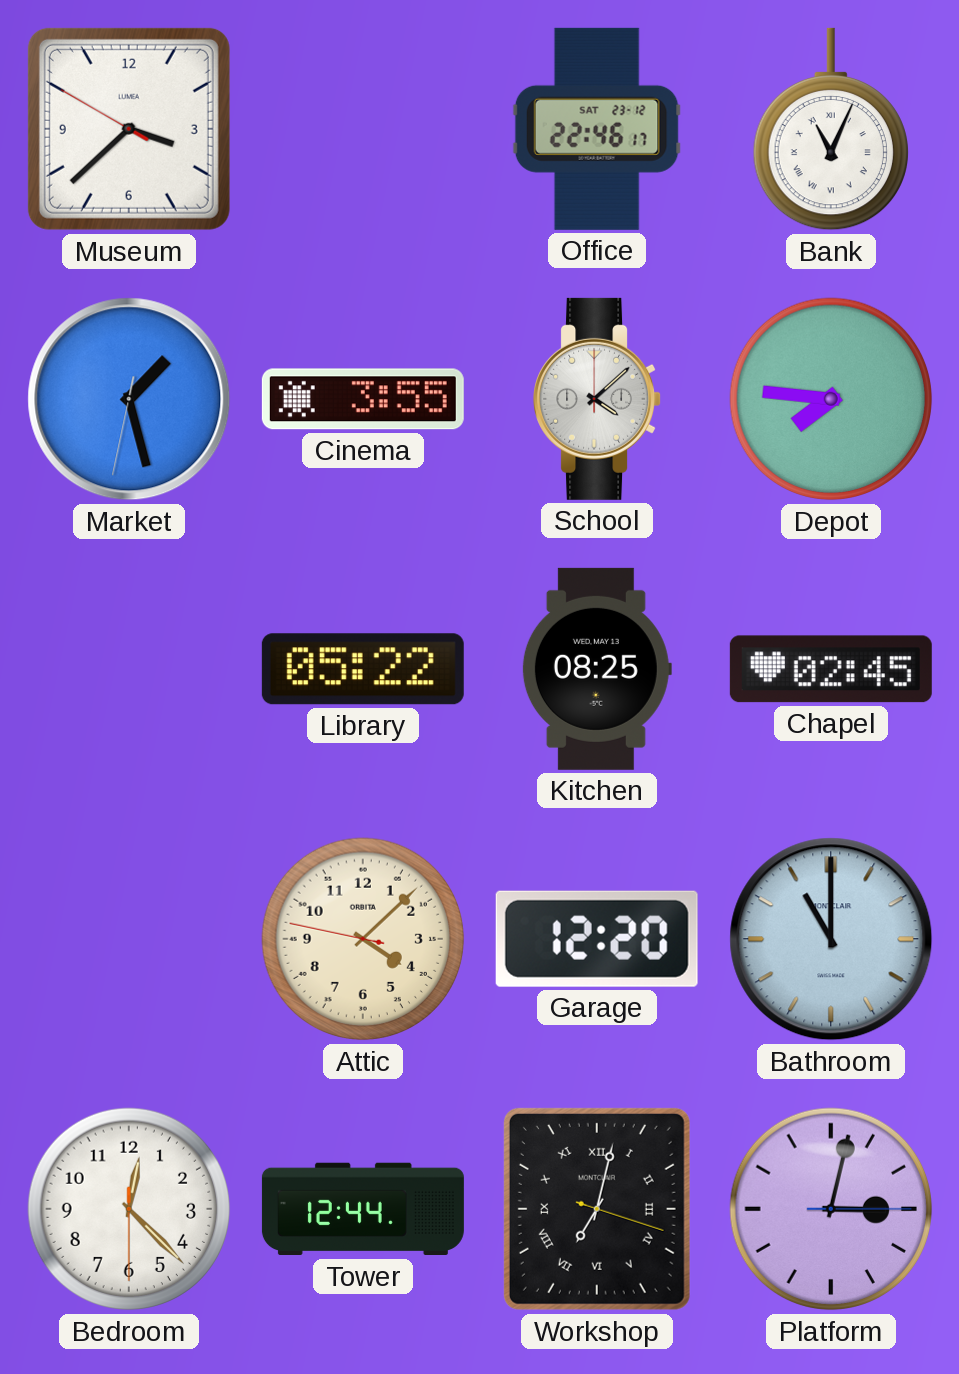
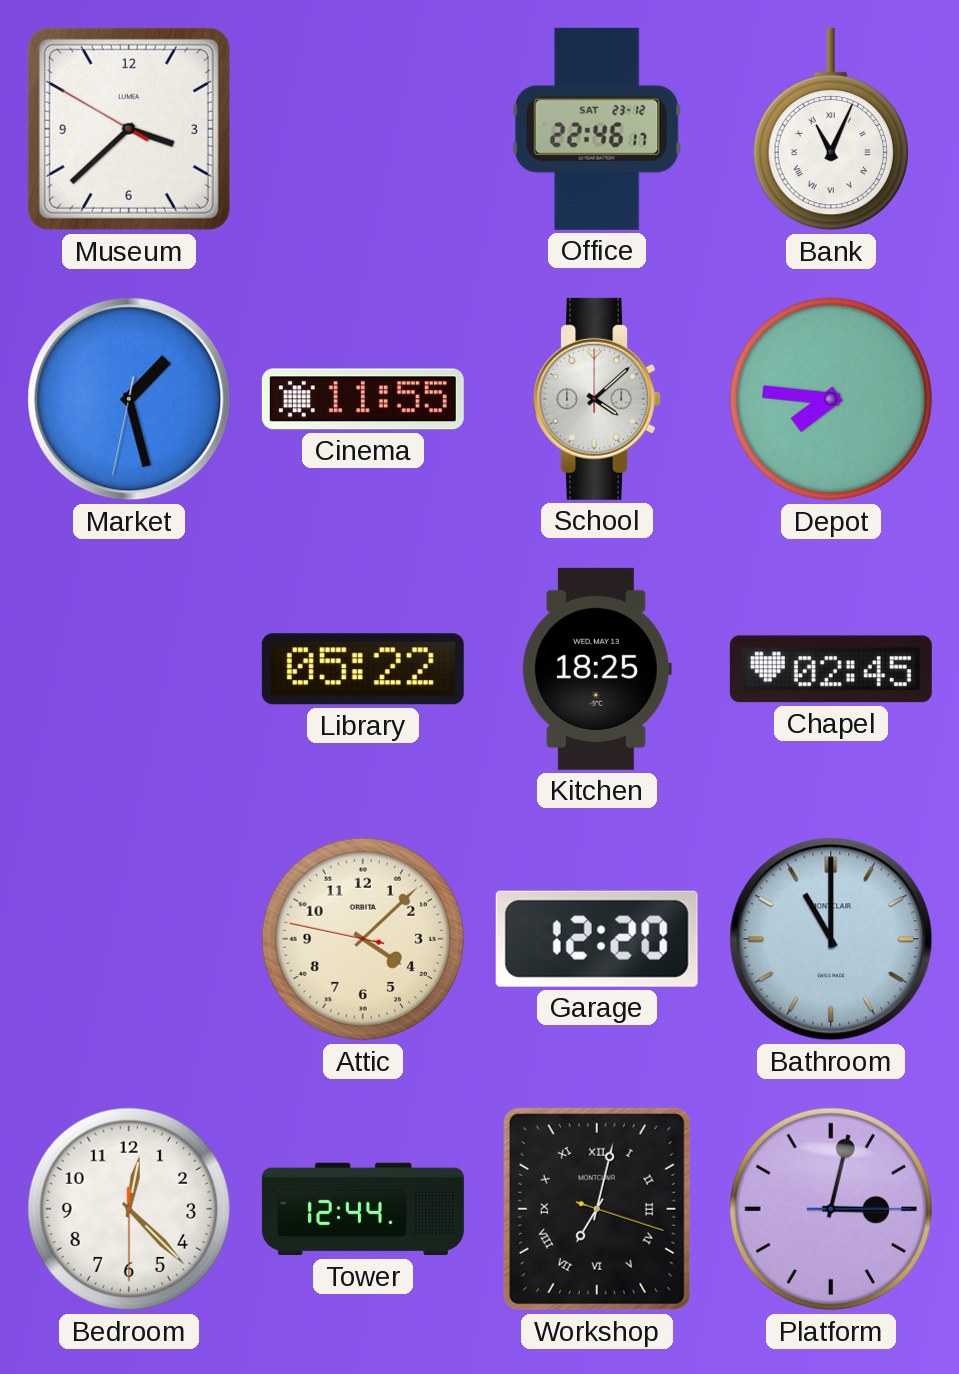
Cinema: 3:55 -> 11:55
Kitchen: 08:25 -> 18:25
